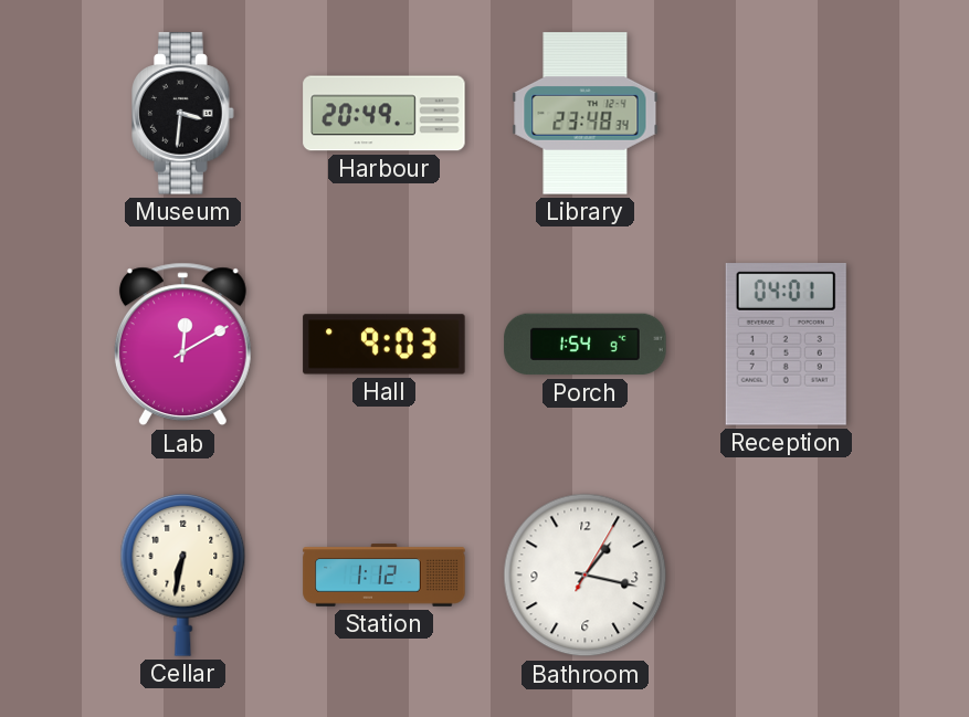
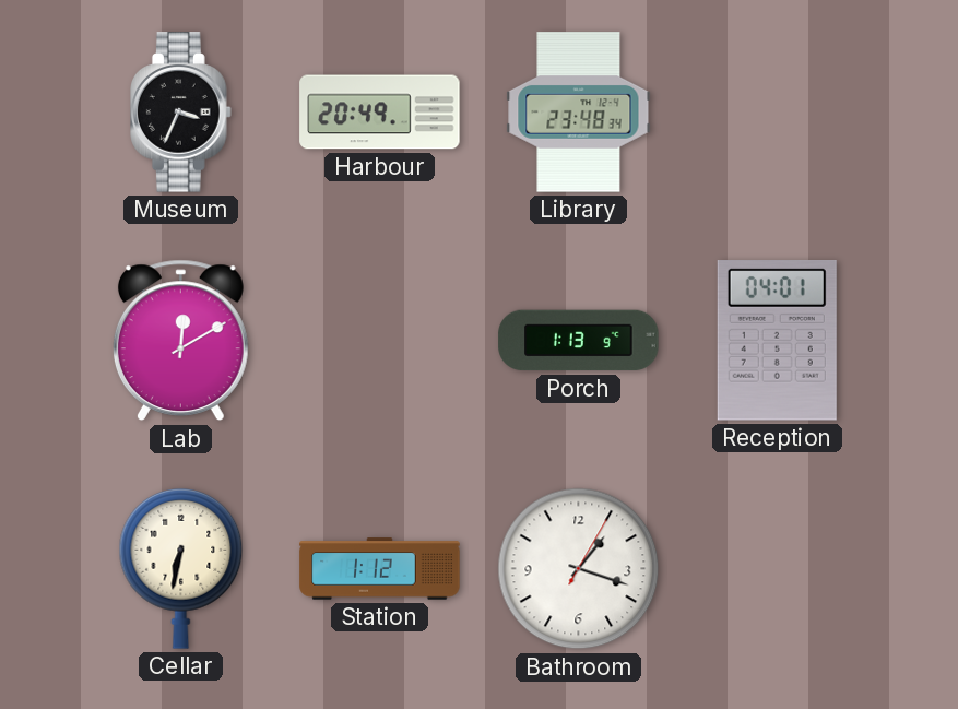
Museum: 3:31 -> 3:34
Hall: 9:03 -> none
Porch: 1:54 -> 1:13
Bathroom: 1:17 -> 1:18
